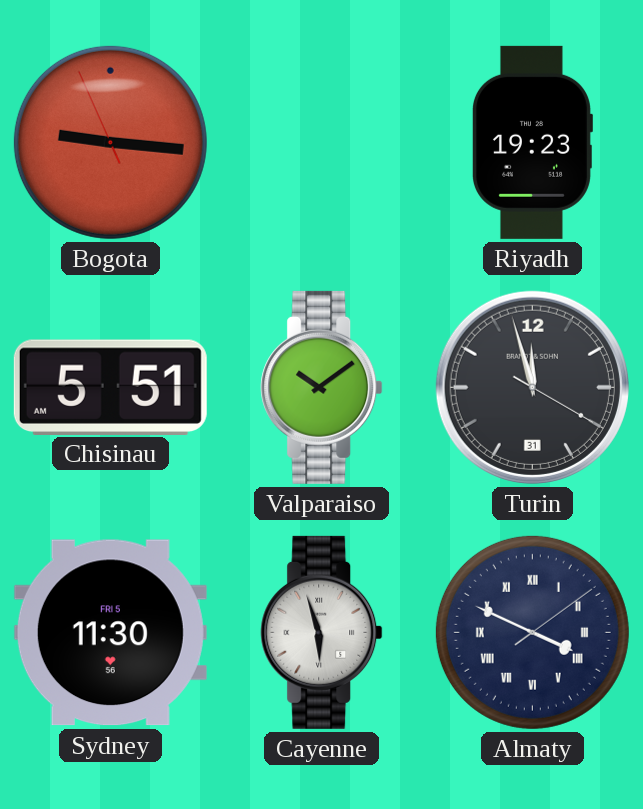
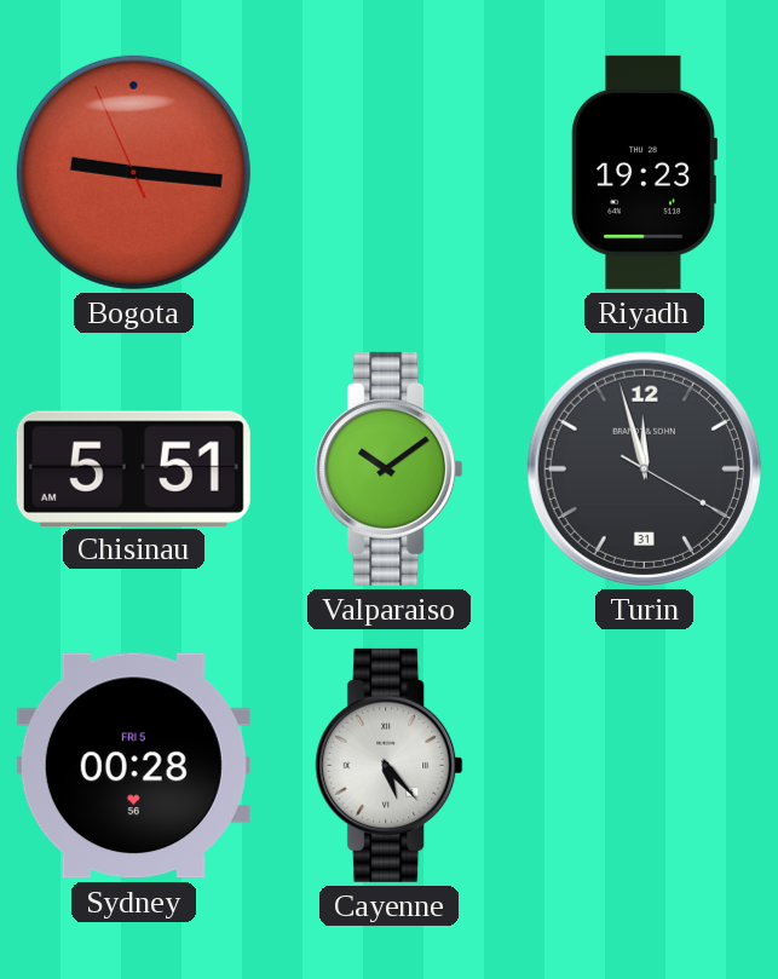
Sydney: 11:30 -> 00:28
Cayenne: 5:57 -> 5:23
Almaty: 3:49 -> none
